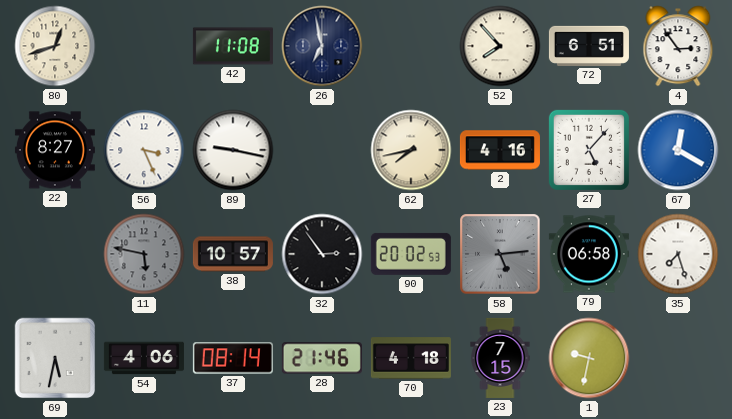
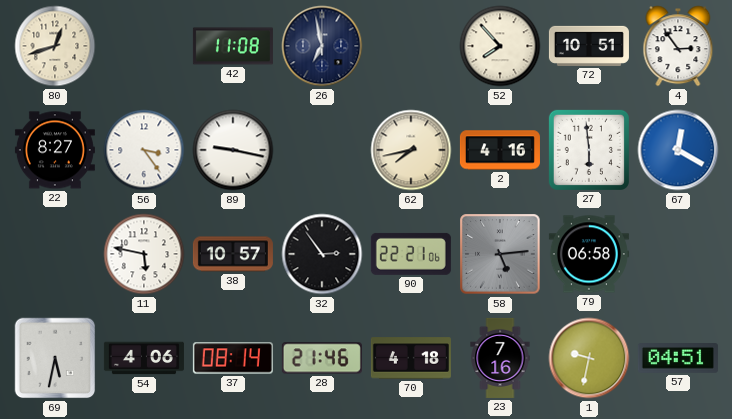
72: 6:51 -> 10:51
56: 3:26 -> 3:24
27: 5:07 -> 5:59
11 dial: grey -> white
90: 20:02 -> 22:21
35: 7:27 -> none
23: 7:15 -> 7:16
57: none -> 04:51
